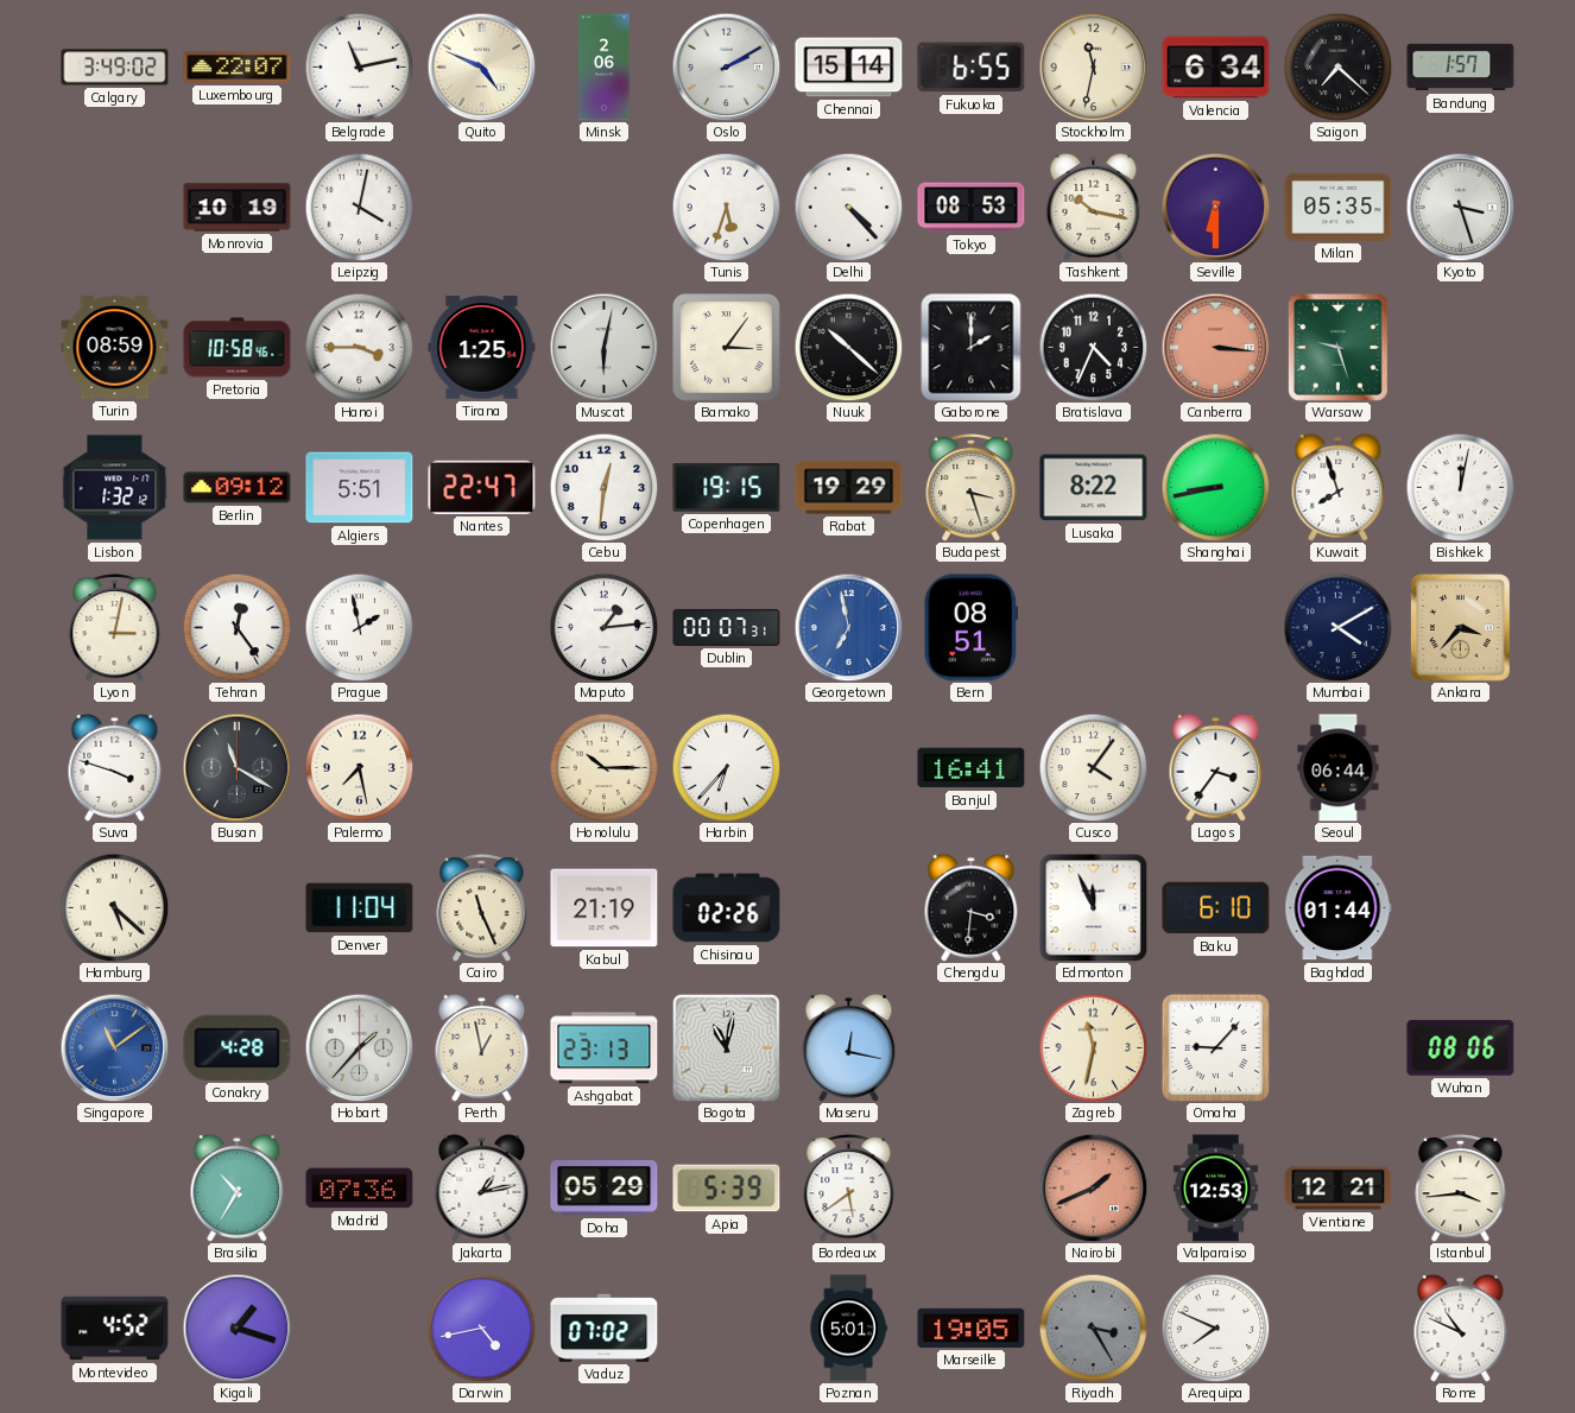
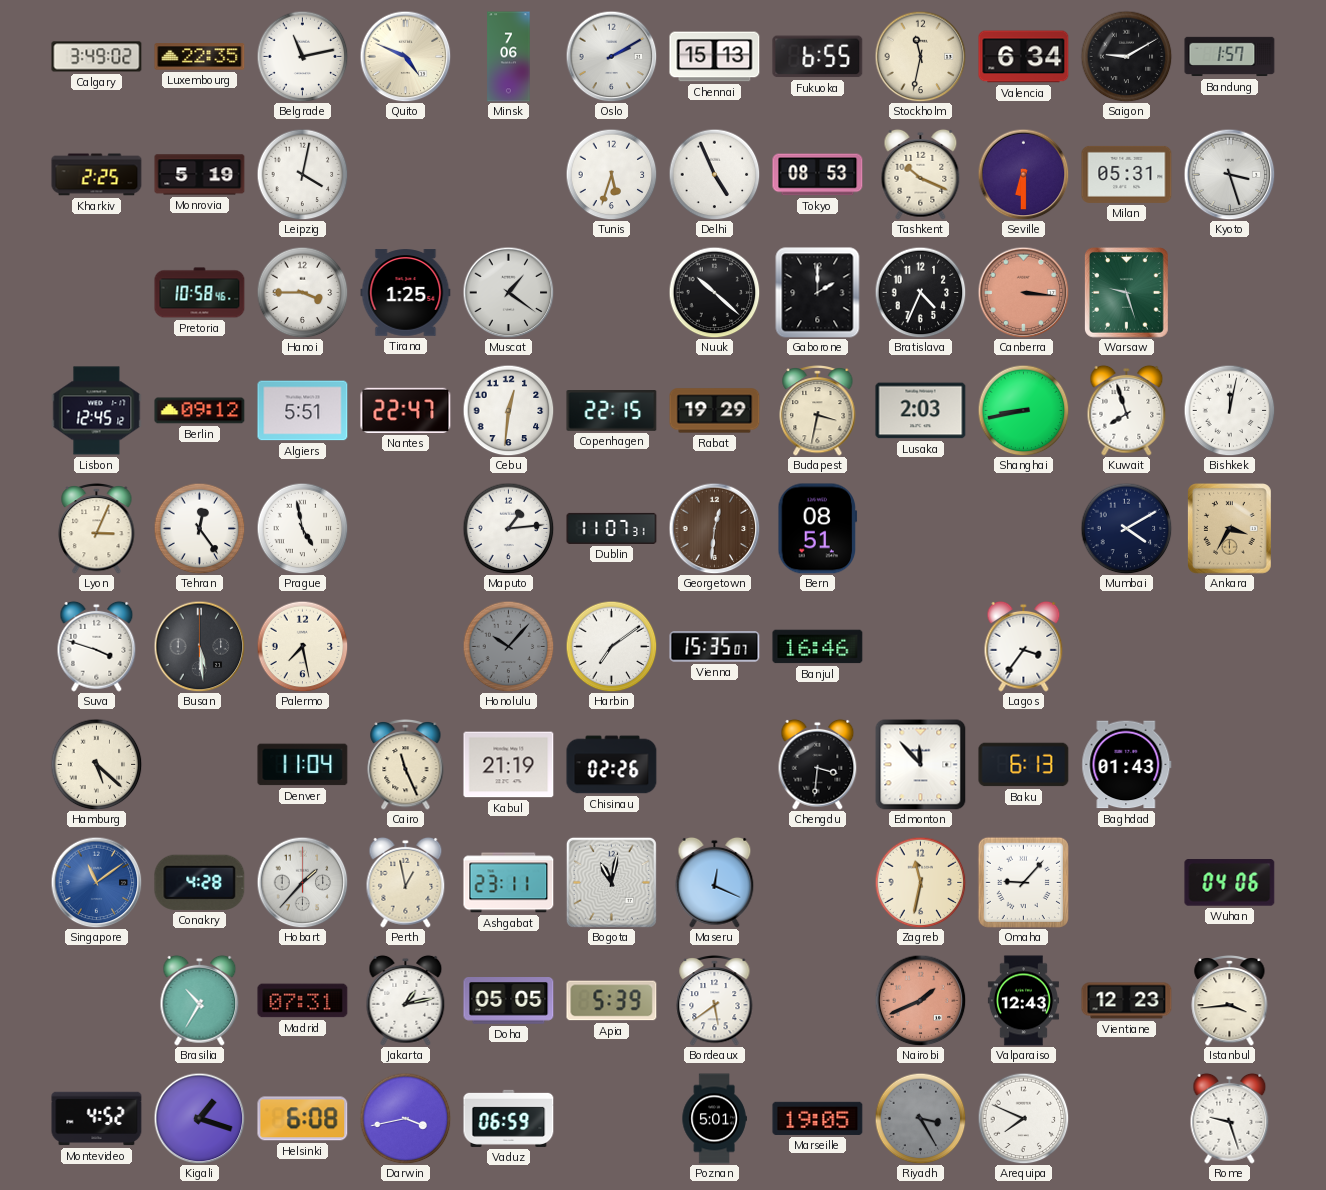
Luxembourg: 22:07 -> 22:35
Minsk: 2:06 -> 7:06
Chennai: 15:14 -> 15:13
Saigon: 7:22 -> 9:10
Kharkiv: none -> 2:25
Monrovia: 10:19 -> 5:19
Delhi: 4:23 -> 4:56
Tashkent: 10:17 -> 10:19
Milan: 05:35 -> 05:31
Turin: 08:59 -> none
Muscat: 6:02 -> 1:21
Bamako: 3:06 -> none
Lisbon: 1:32 -> 12:45
Copenhagen: 19:15 -> 22:15
Budapest: 3:27 -> 3:32
Lusaka: 8:22 -> 2:03
Lyon: 3:02 -> 3:04
Prague: 1:58 -> 4:58
Dublin: 00:07 -> 11:07
Georgetown: 6:58 -> 12:31
Georgetown dial: blue -> brown
Ankara: 3:37 -> 3:35
Busan: 11:20 -> 5:29
Honolulu: 10:15 -> 10:07
Honolulu dial: cream -> grey
Harbin: 6:37 -> 7:09
Vienna: none -> 15:35
Banjul: 16:41 -> 16:46
Cusco: 4:06 -> none
Seoul: 06:44 -> none
Edmonton: 11:56 -> 11:53
Baku: 6:10 -> 6:13
Baghdad: 01:44 -> 01:43
Ashgabat: 23:13 -> 23:11
Maseru: 12:17 -> 12:19
Wuhan: 08:06 -> 04:06
Madrid: 07:36 -> 07:31
Doha: 05:29 -> 05:05
Valparaiso: 12:53 -> 12:43
Vientiane: 12:21 -> 12:23
Helsinki: none -> 6:08
Darwin: 4:43 -> 3:43
Vaduz: 07:02 -> 06:59
Rome: 10:49 -> 9:27
